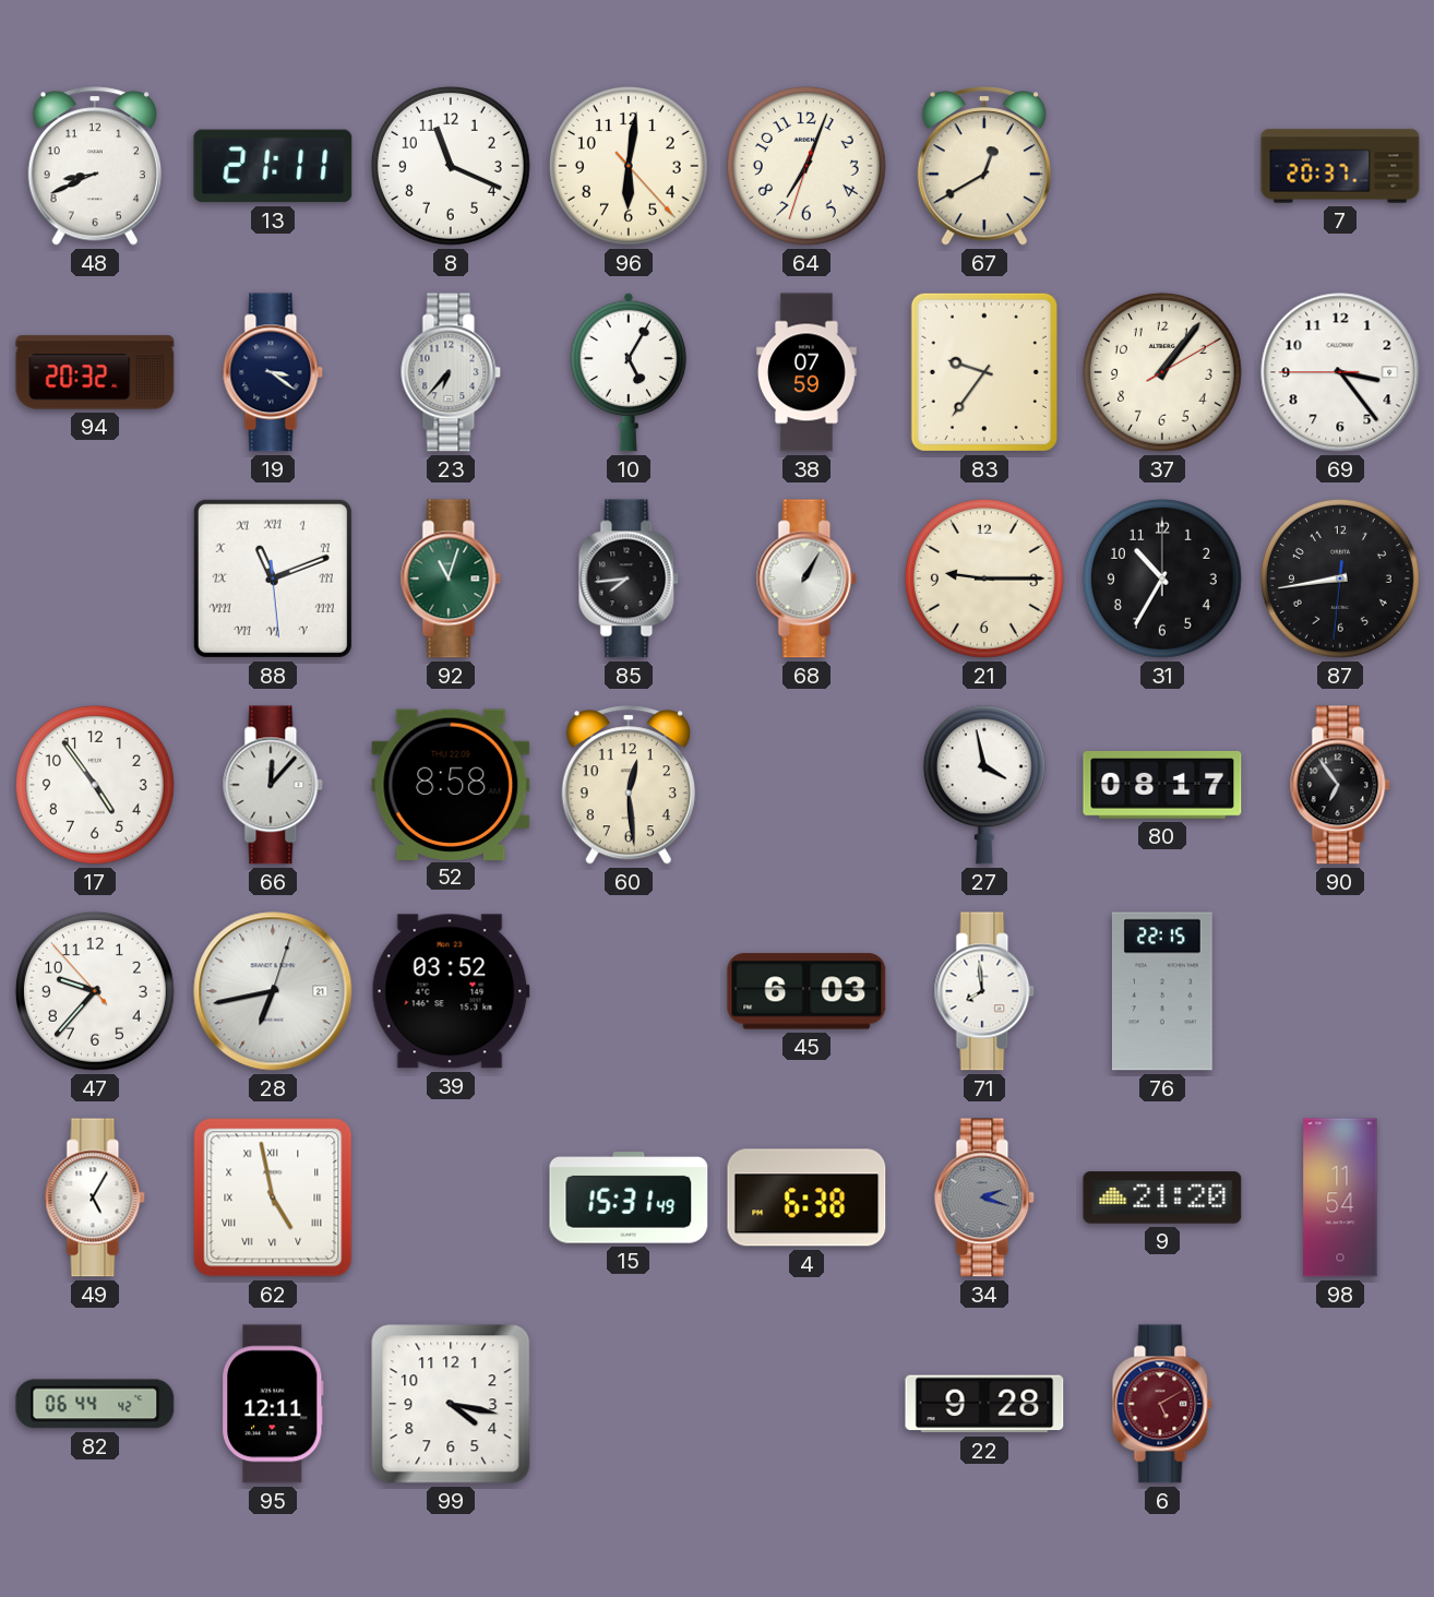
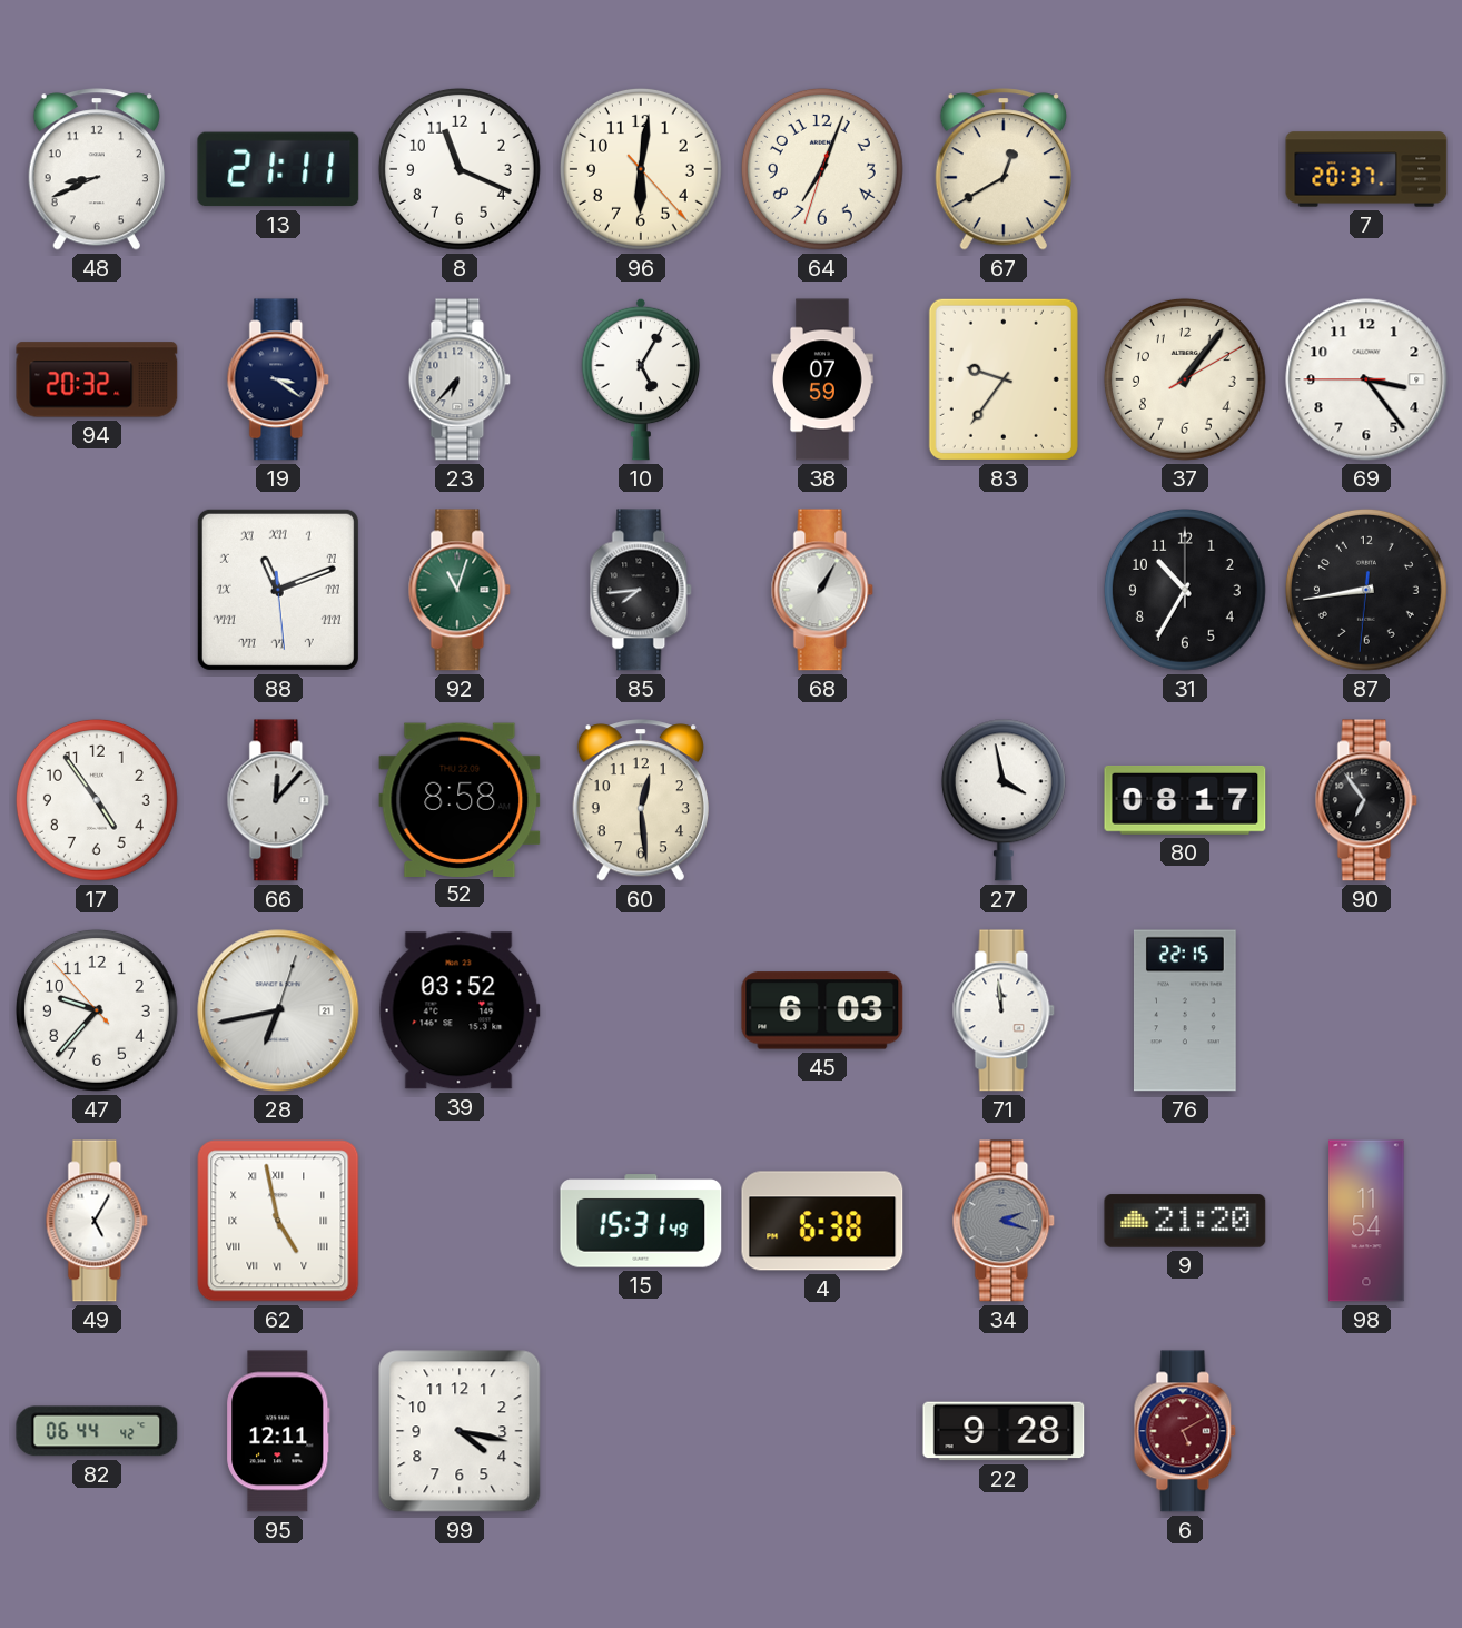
21: 9:15 -> none
71: 7:59 -> 11:59
